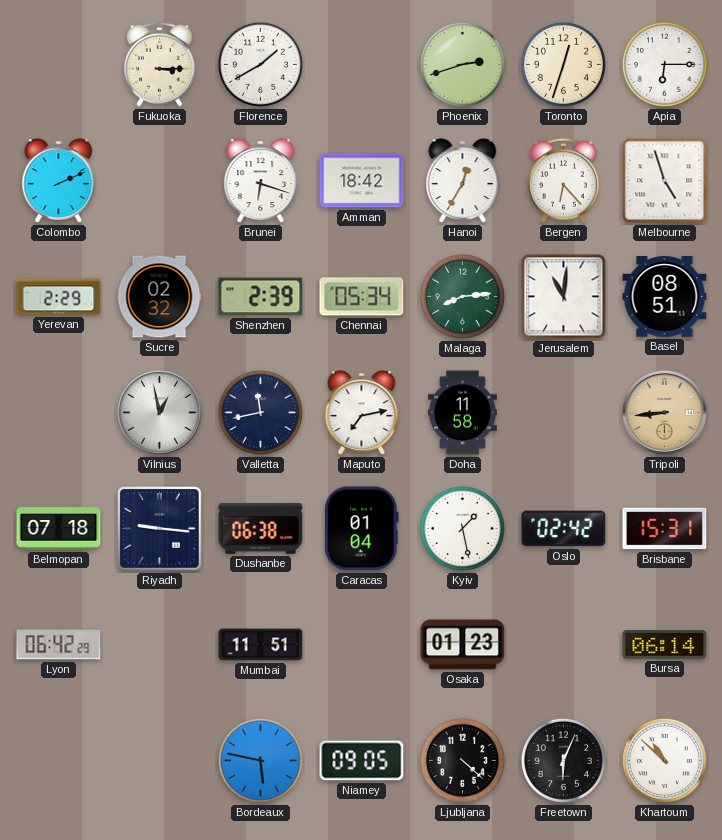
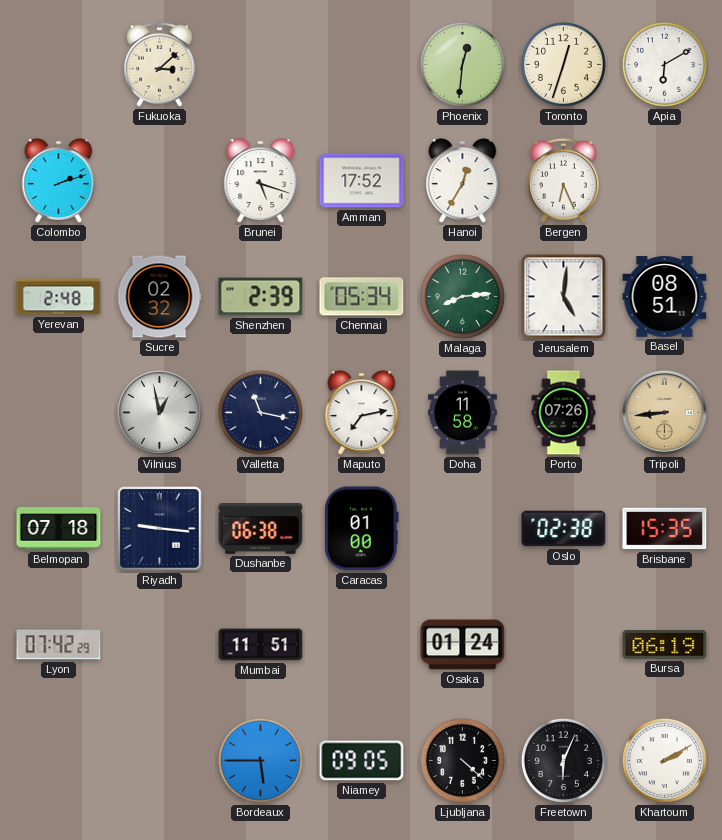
Fukuoka: 3:15 -> 3:08
Florence: 1:40 -> none
Phoenix: 2:42 -> 12:31
Apia: 6:15 -> 6:10
Colombo: 2:11 -> 2:12
Brunei: 6:18 -> 5:18
Amman: 18:42 -> 17:52
Bergen: 6:23 -> 6:26
Melbourne: 4:57 -> none
Yerevan: 2:29 -> 2:48
Jerusalem: 11:01 -> 5:01
Valletta: 11:43 -> 11:17
Porto: none -> 07:26
Caracas: 01:04 -> 01:00
Kyiv: 1:28 -> none
Oslo: 02:42 -> 02:38
Brisbane: 15:31 -> 15:35
Lyon: 06:42 -> 07:42
Osaka: 01:23 -> 01:24
Bursa: 06:14 -> 06:19
Bordeaux: 5:47 -> 5:45
Khartoum: 10:52 -> 2:10
